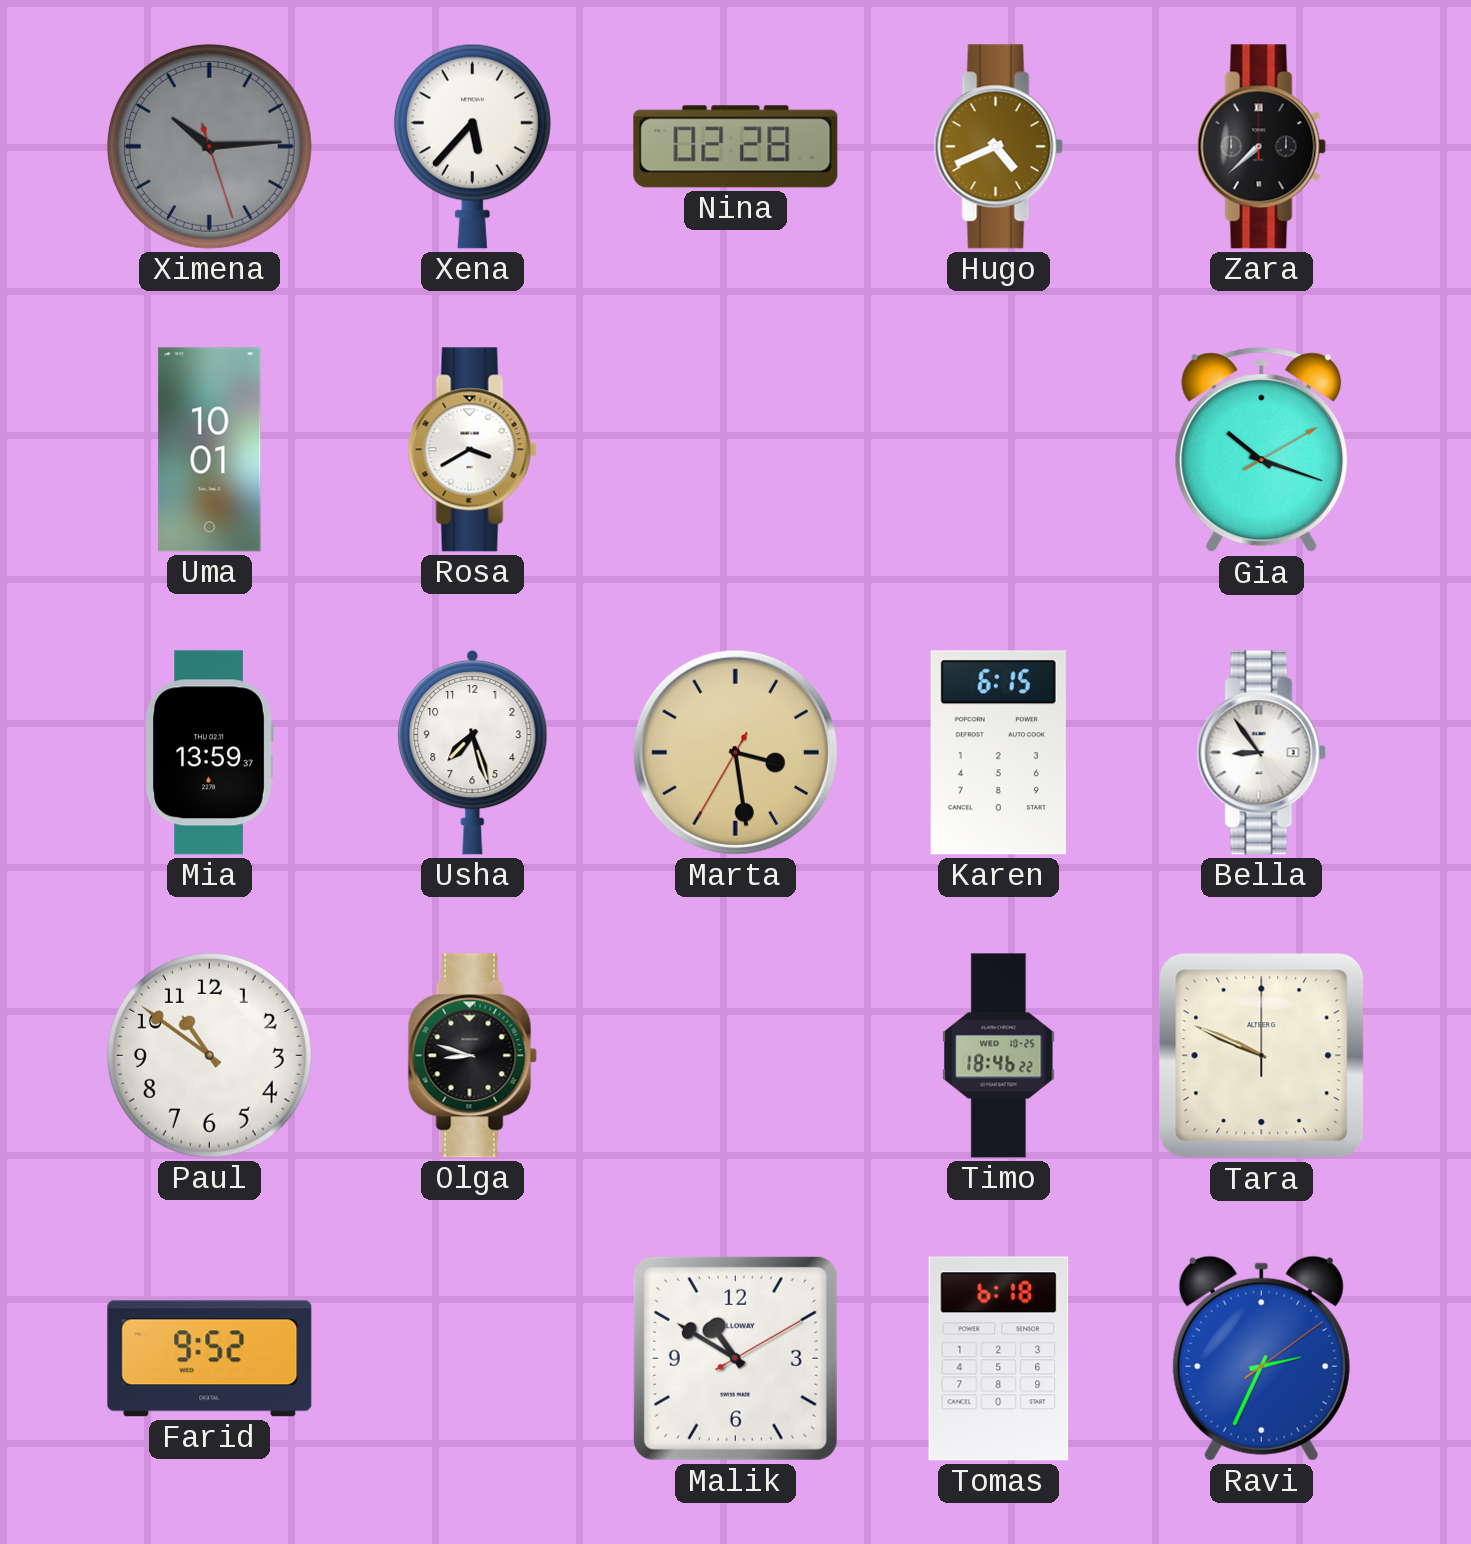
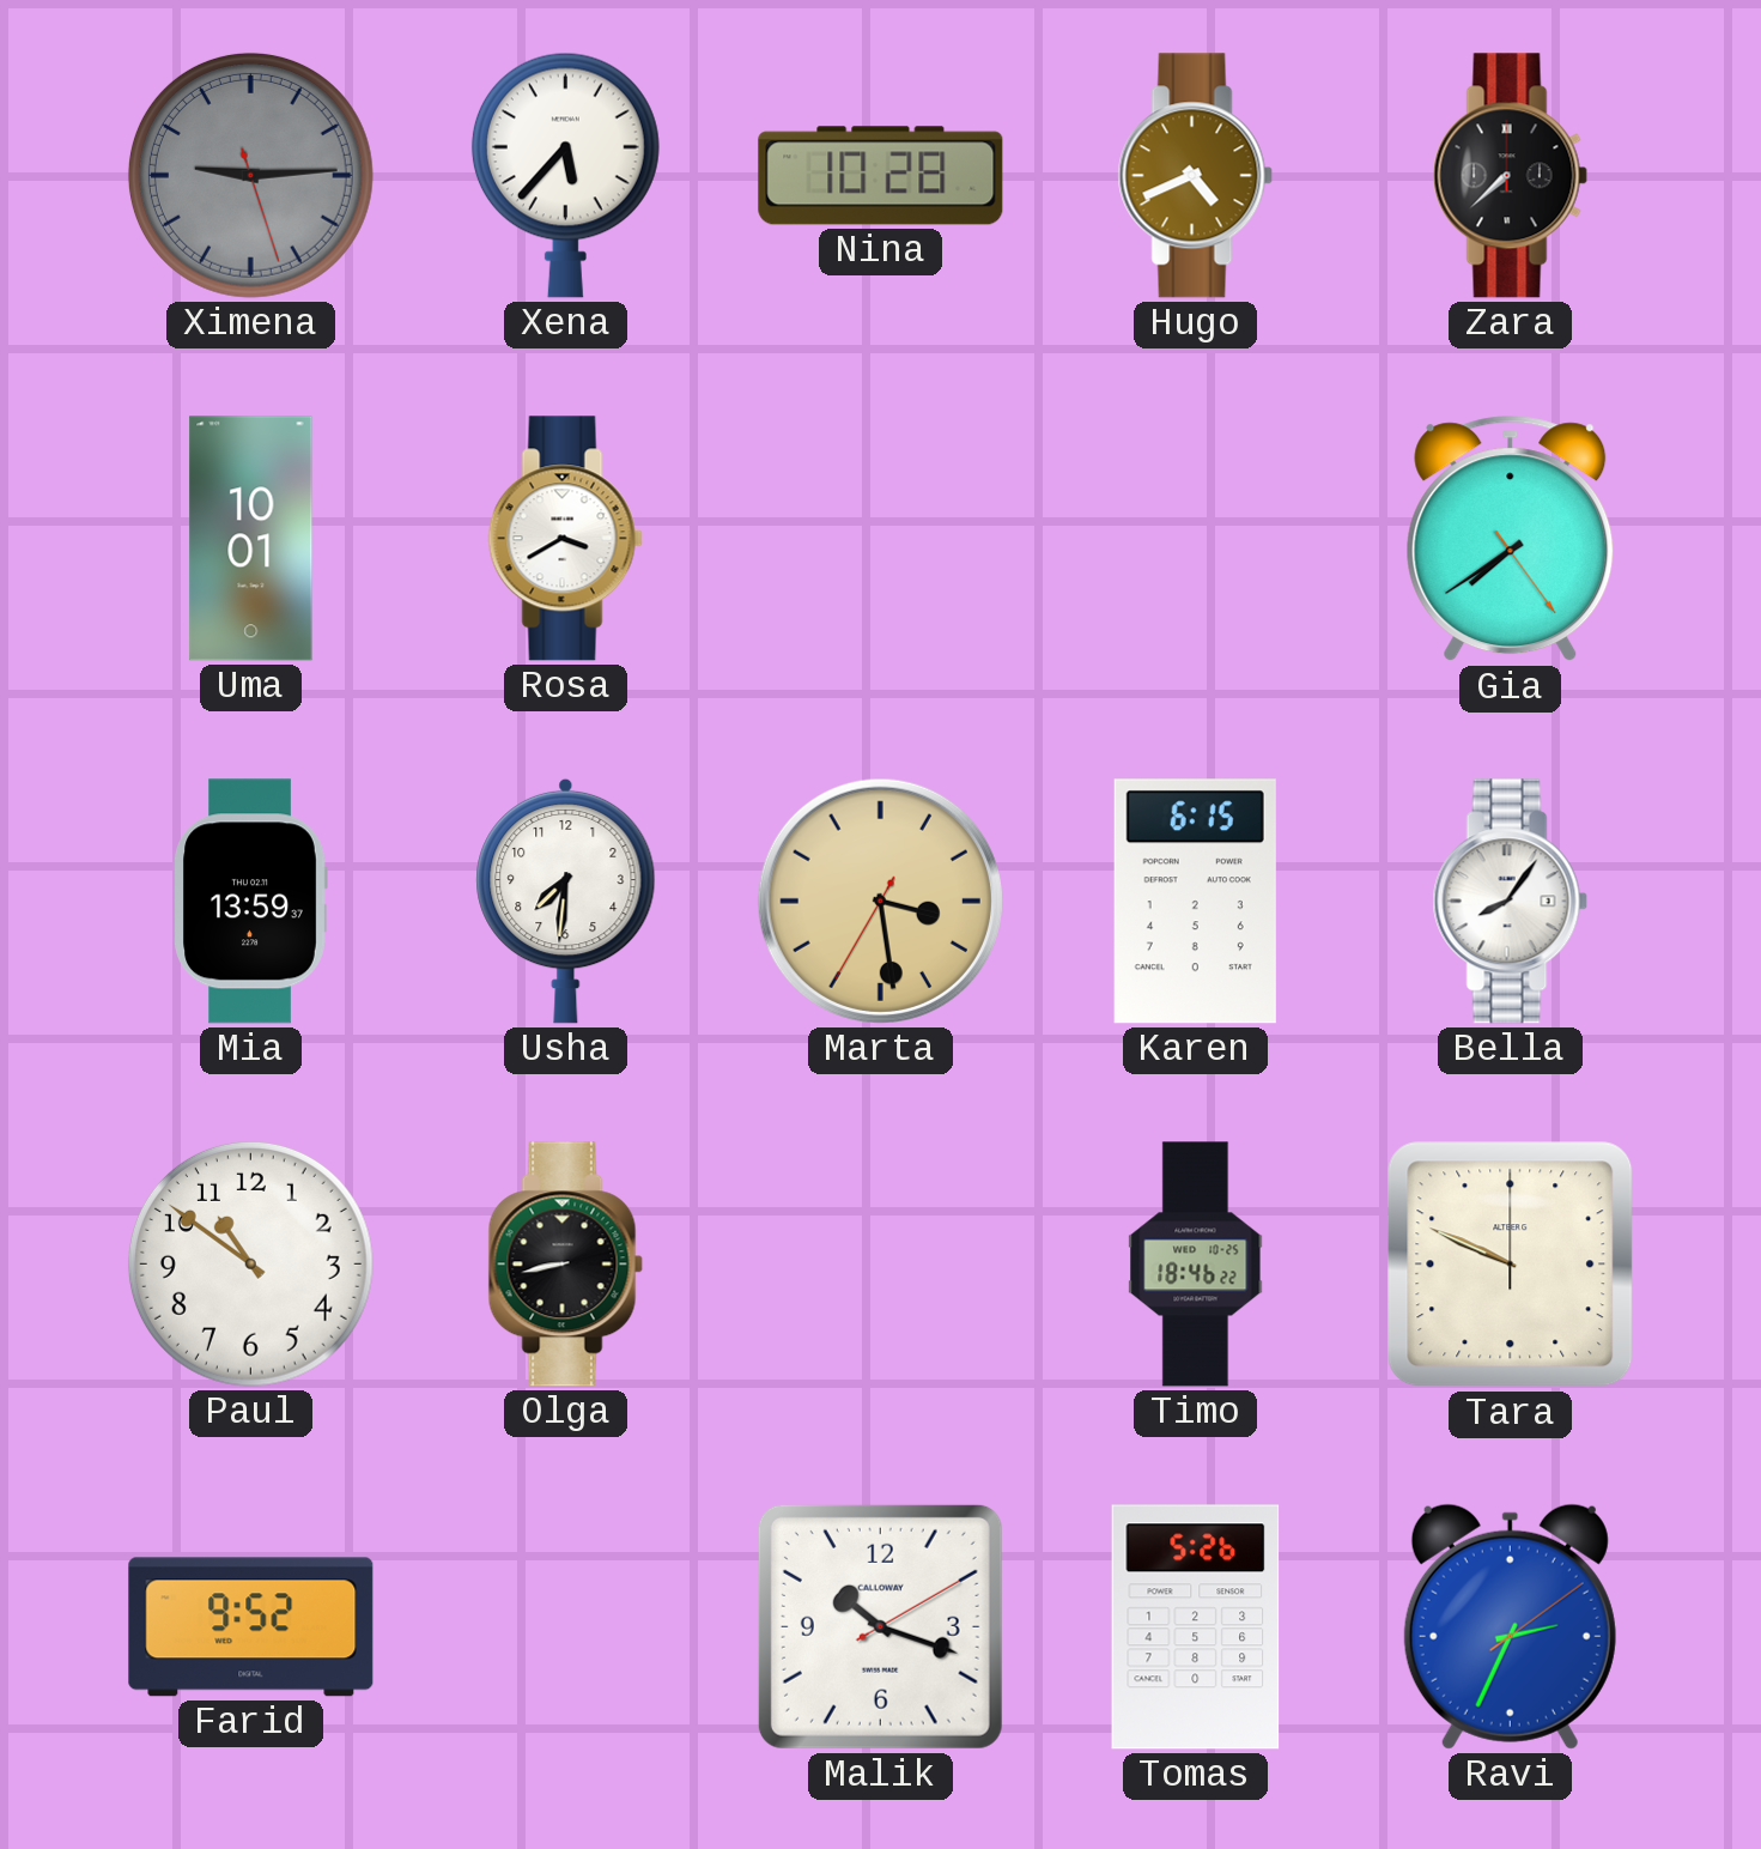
Ximena: 10:14 -> 9:14
Nina: 02:28 -> 10:28
Gia: 10:18 -> 7:39
Usha: 7:27 -> 7:31
Bella: 8:54 -> 8:06
Olga: 8:48 -> 8:43
Malik: 10:50 -> 10:18
Tomas: 6:18 -> 5:26
